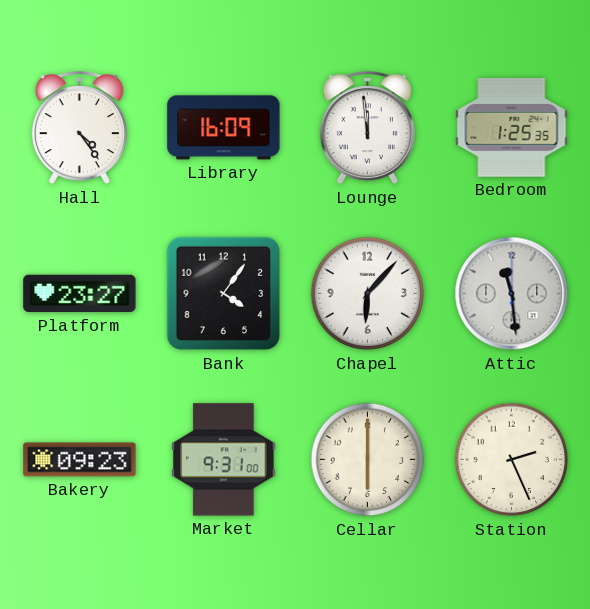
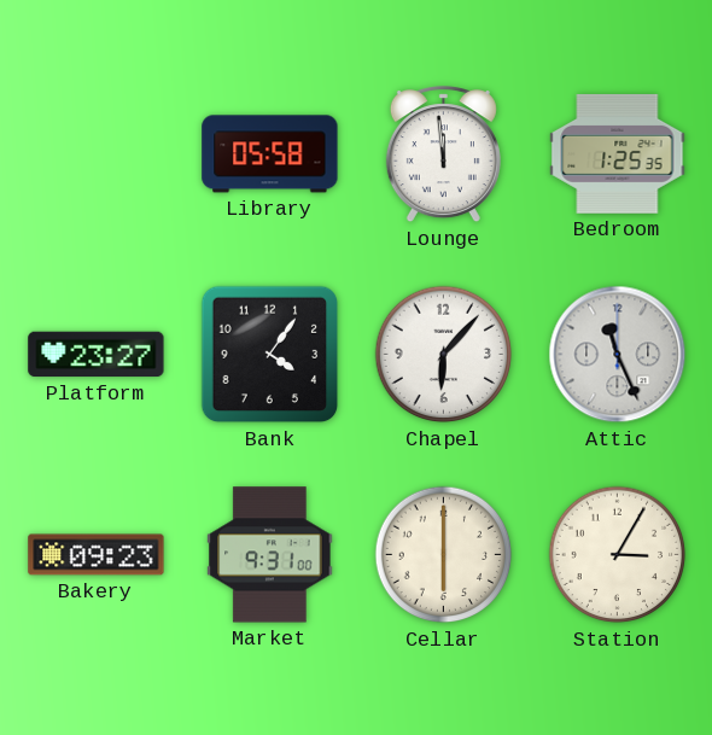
Hall: 4:24 -> none
Library: 16:09 -> 05:58
Attic: 11:29 -> 11:26
Station: 2:26 -> 3:05
